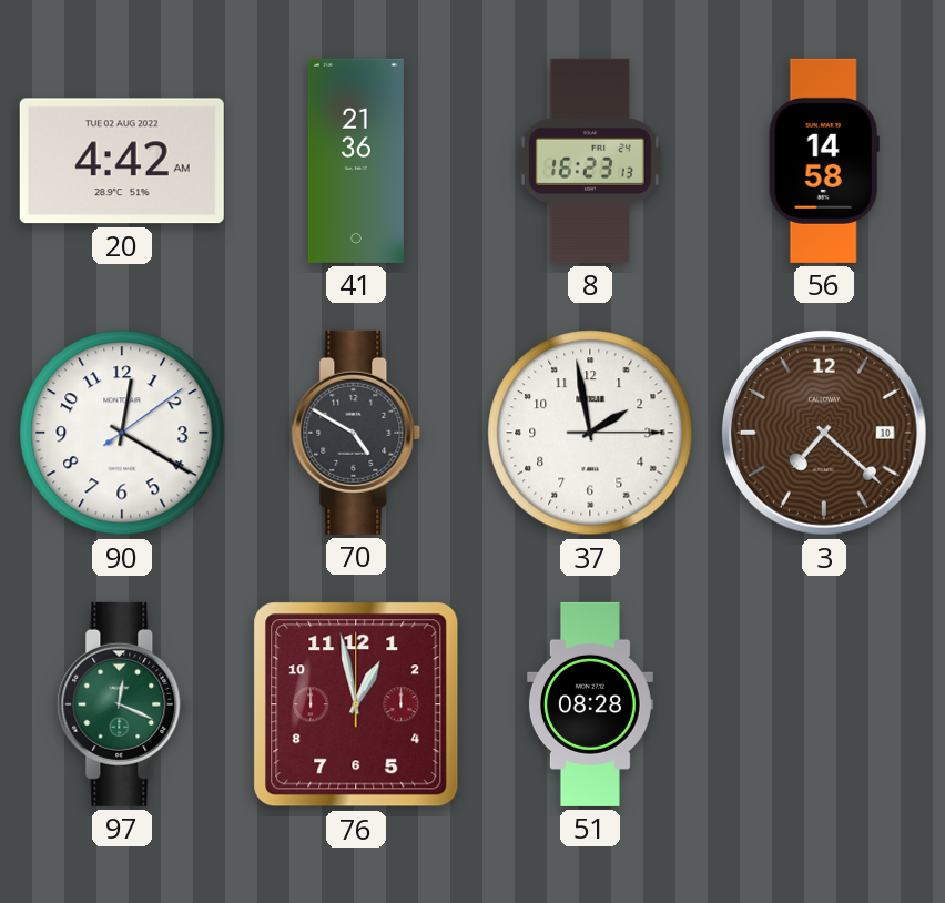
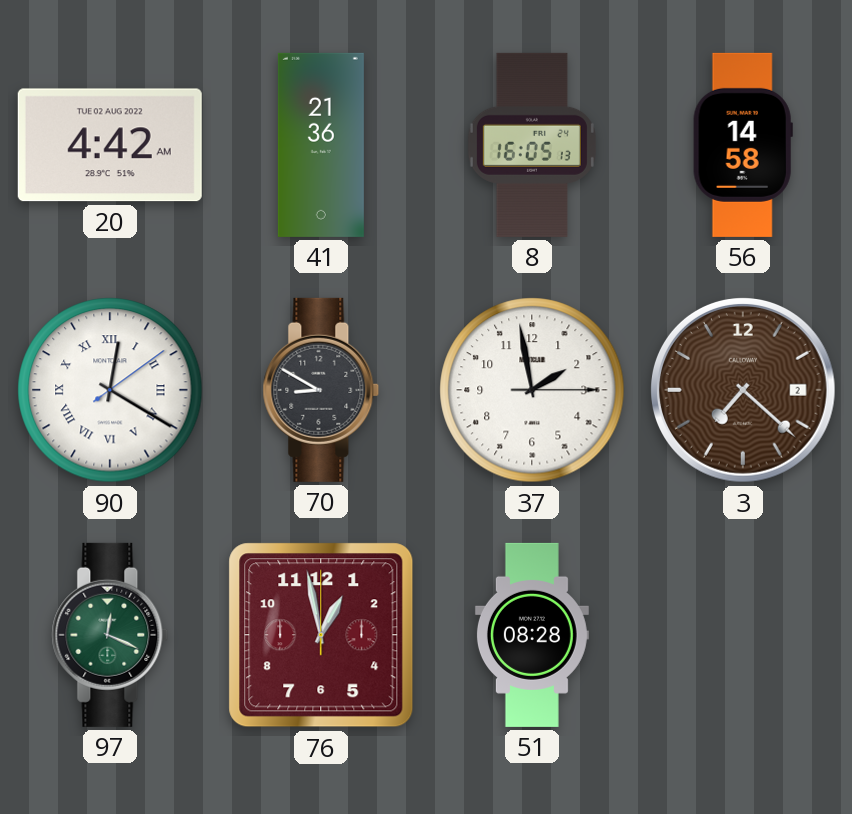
8: 16:23 -> 16:05
90 numerals: Arabic -> Roman
70: 4:50 -> 8:50
3 date: 10 -> 2
